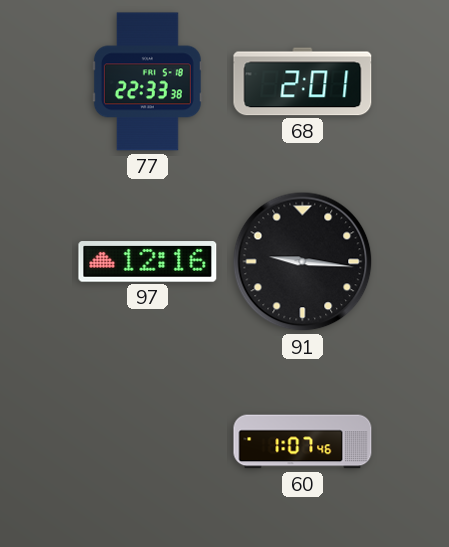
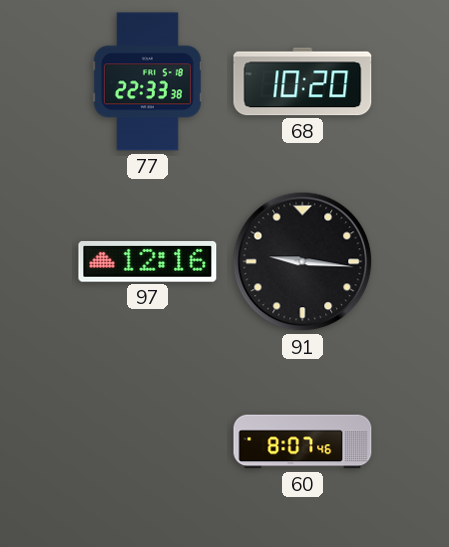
68: 2:01 -> 10:20
60: 1:07 -> 8:07
